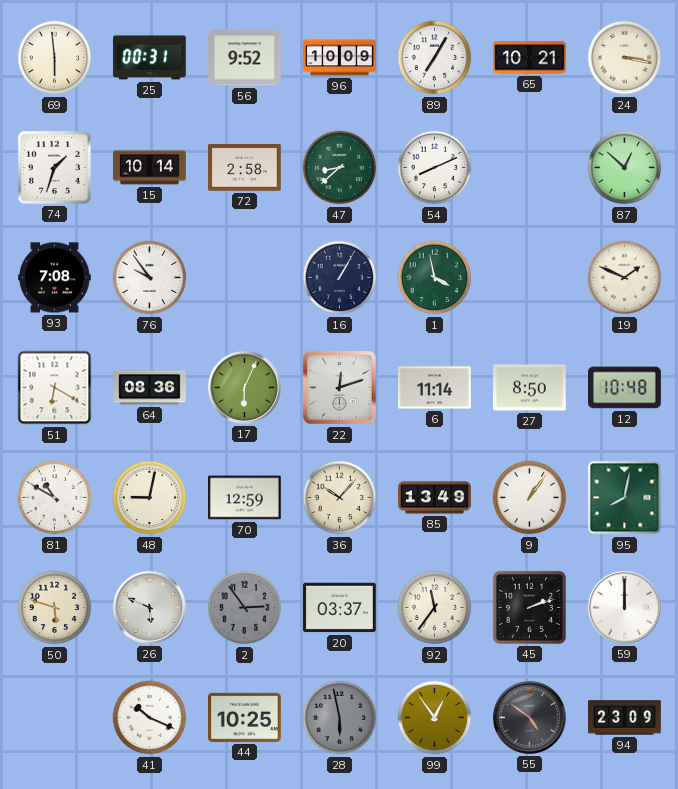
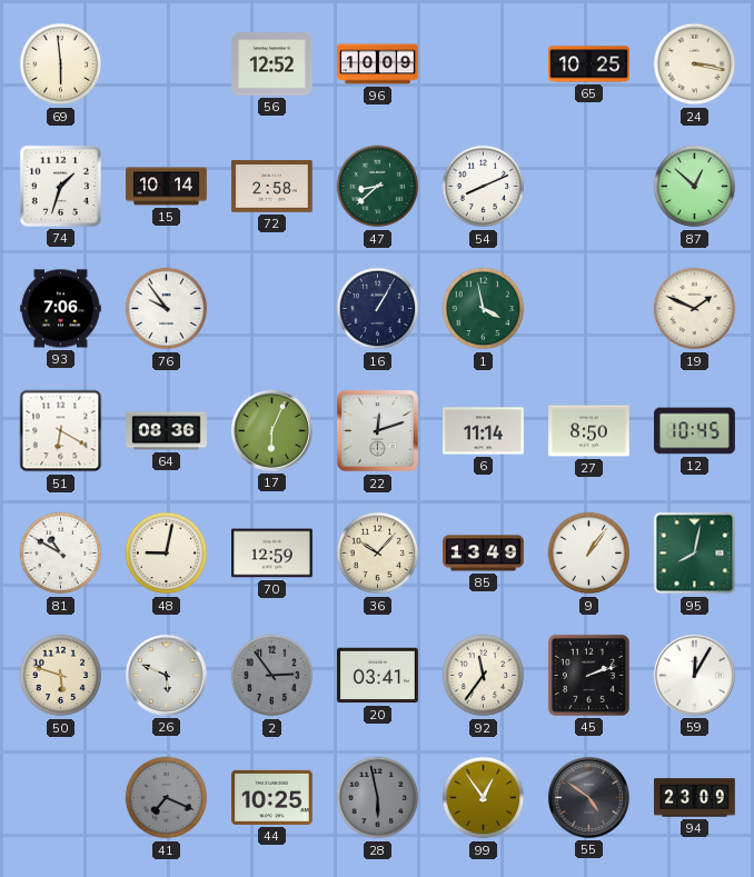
25: 00:31 -> none
56: 9:52 -> 12:52
89: 7:05 -> none
65: 10:21 -> 10:25
93: 7:08 -> 7:06
12: 10:48 -> 10:45
20: 03:37 -> 03:41
59: 12:00 -> 12:05
41: 10:19 -> 7:19
41 dial: white -> grey
